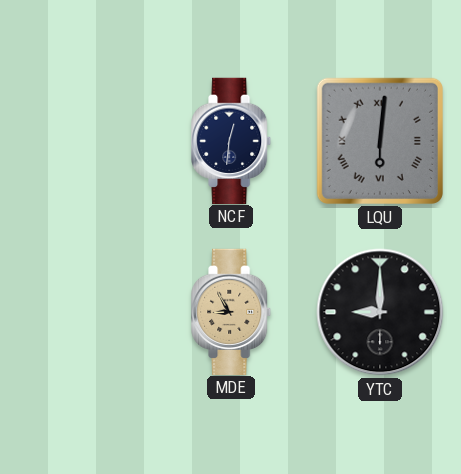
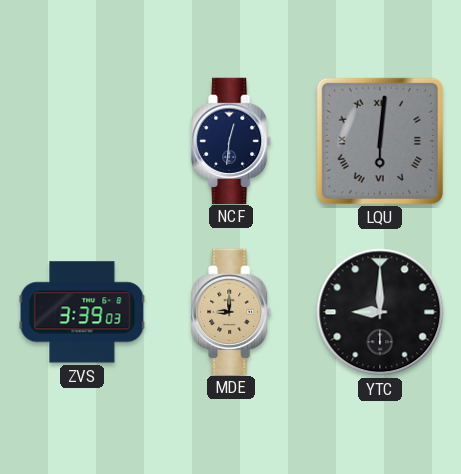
ZVS: none -> 3:39
MDE: 8:55 -> 9:00
